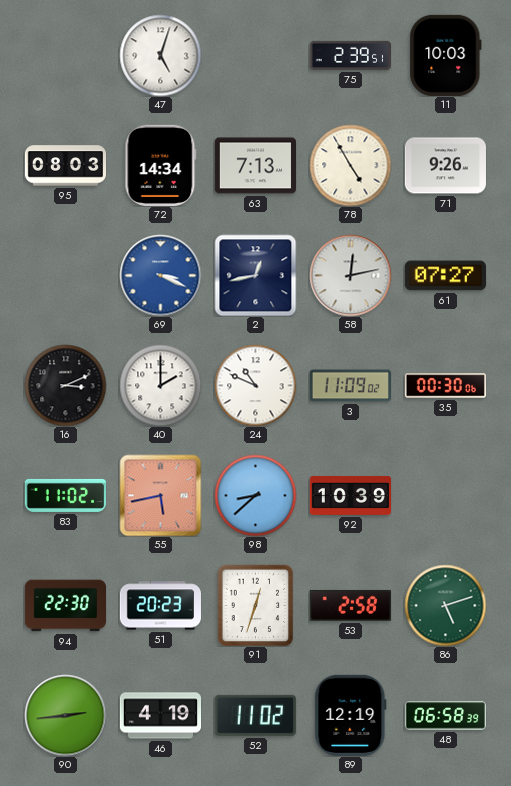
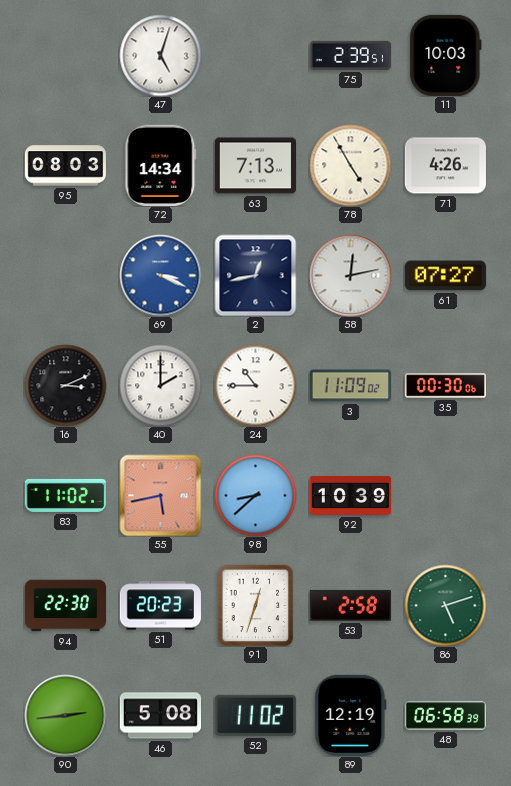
71: 9:26 -> 4:26
24: 10:49 -> 10:45
46: 4:19 -> 5:08
